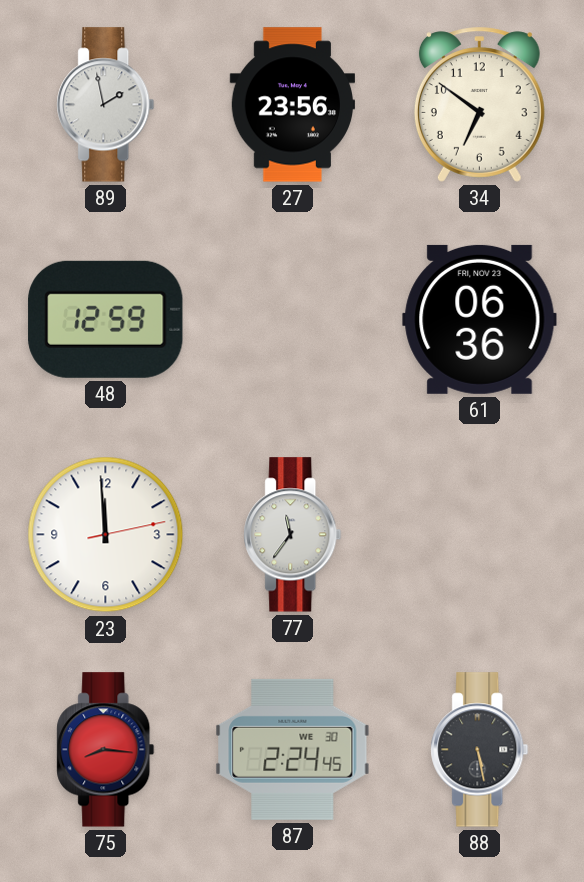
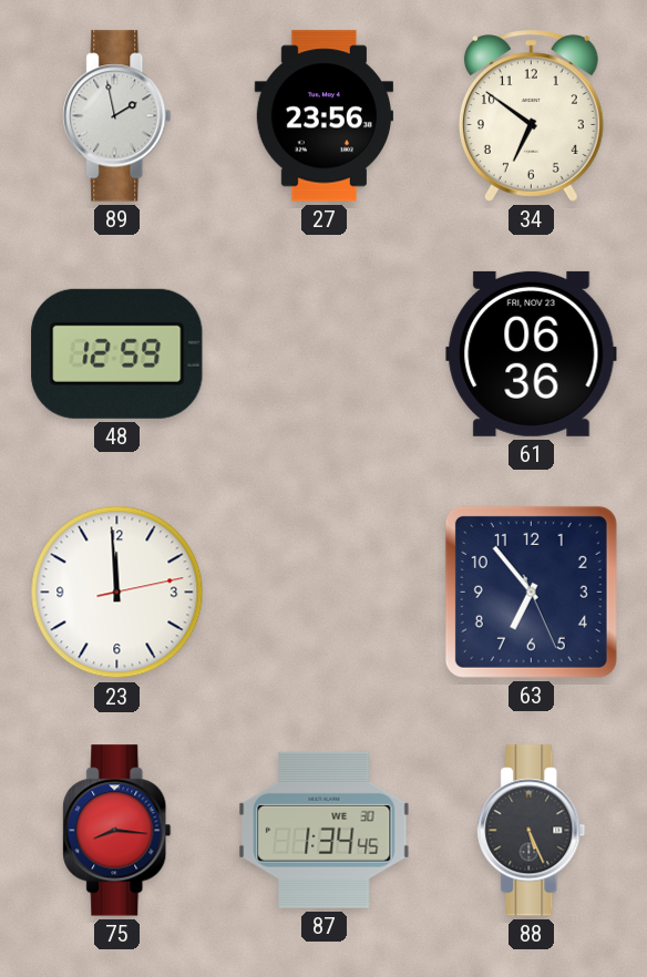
77: 11:36 -> none
63: none -> 6:53
87: 2:24 -> 1:34
88: 5:28 -> 5:26
